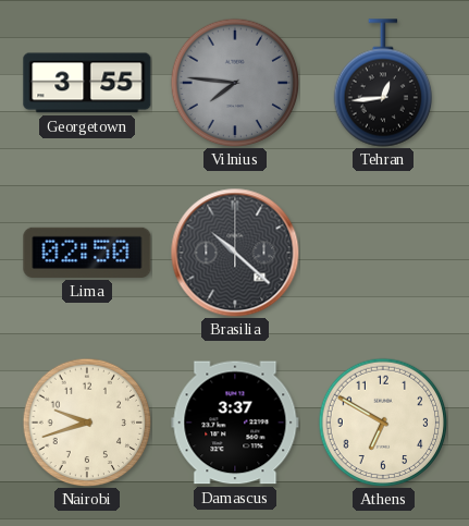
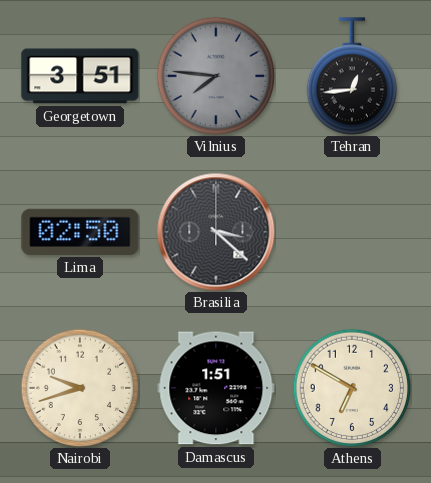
Georgetown: 3:55 -> 3:51
Brasilia: 10:22 -> 3:22
Damascus: 3:37 -> 1:51
